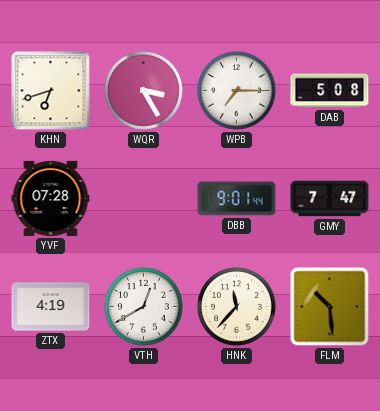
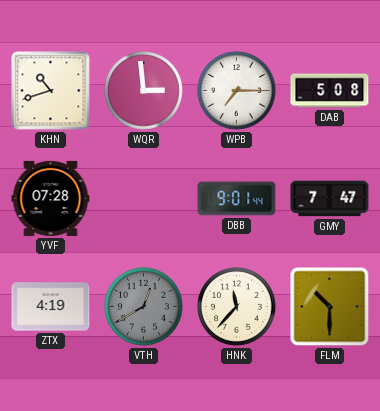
KHN: 6:42 -> 10:42
WQR: 3:25 -> 2:59
VTH dial: white -> grey
FLM: 10:29 -> 10:30
